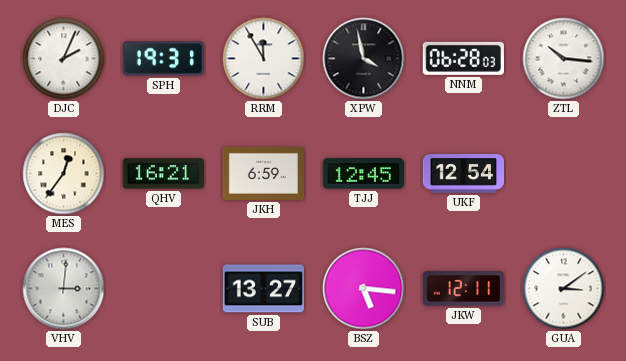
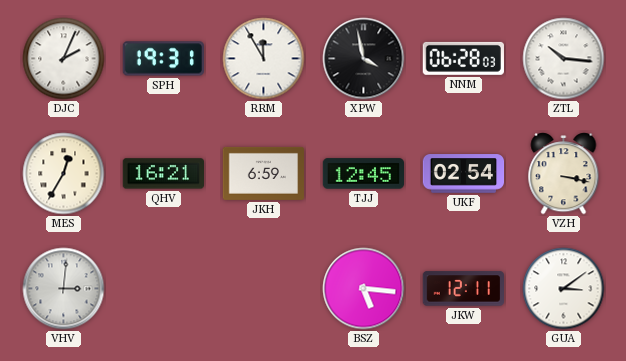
MES: 12:36 -> 12:35
UKF: 12:54 -> 02:54
VZH: none -> 3:17
SUB: 13:27 -> none
